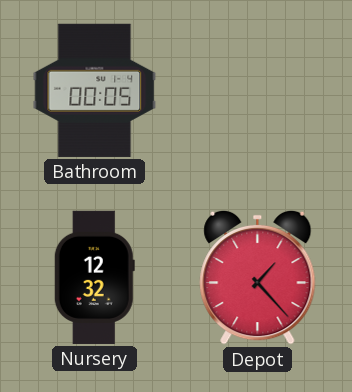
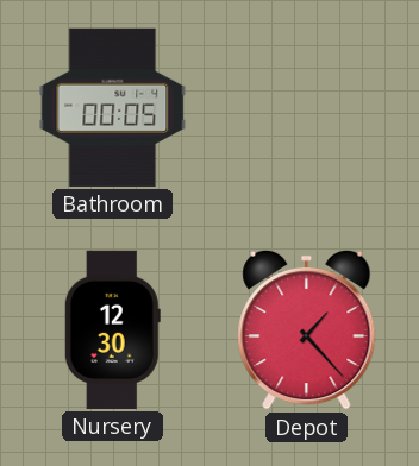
Nursery: 12:32 -> 12:30
